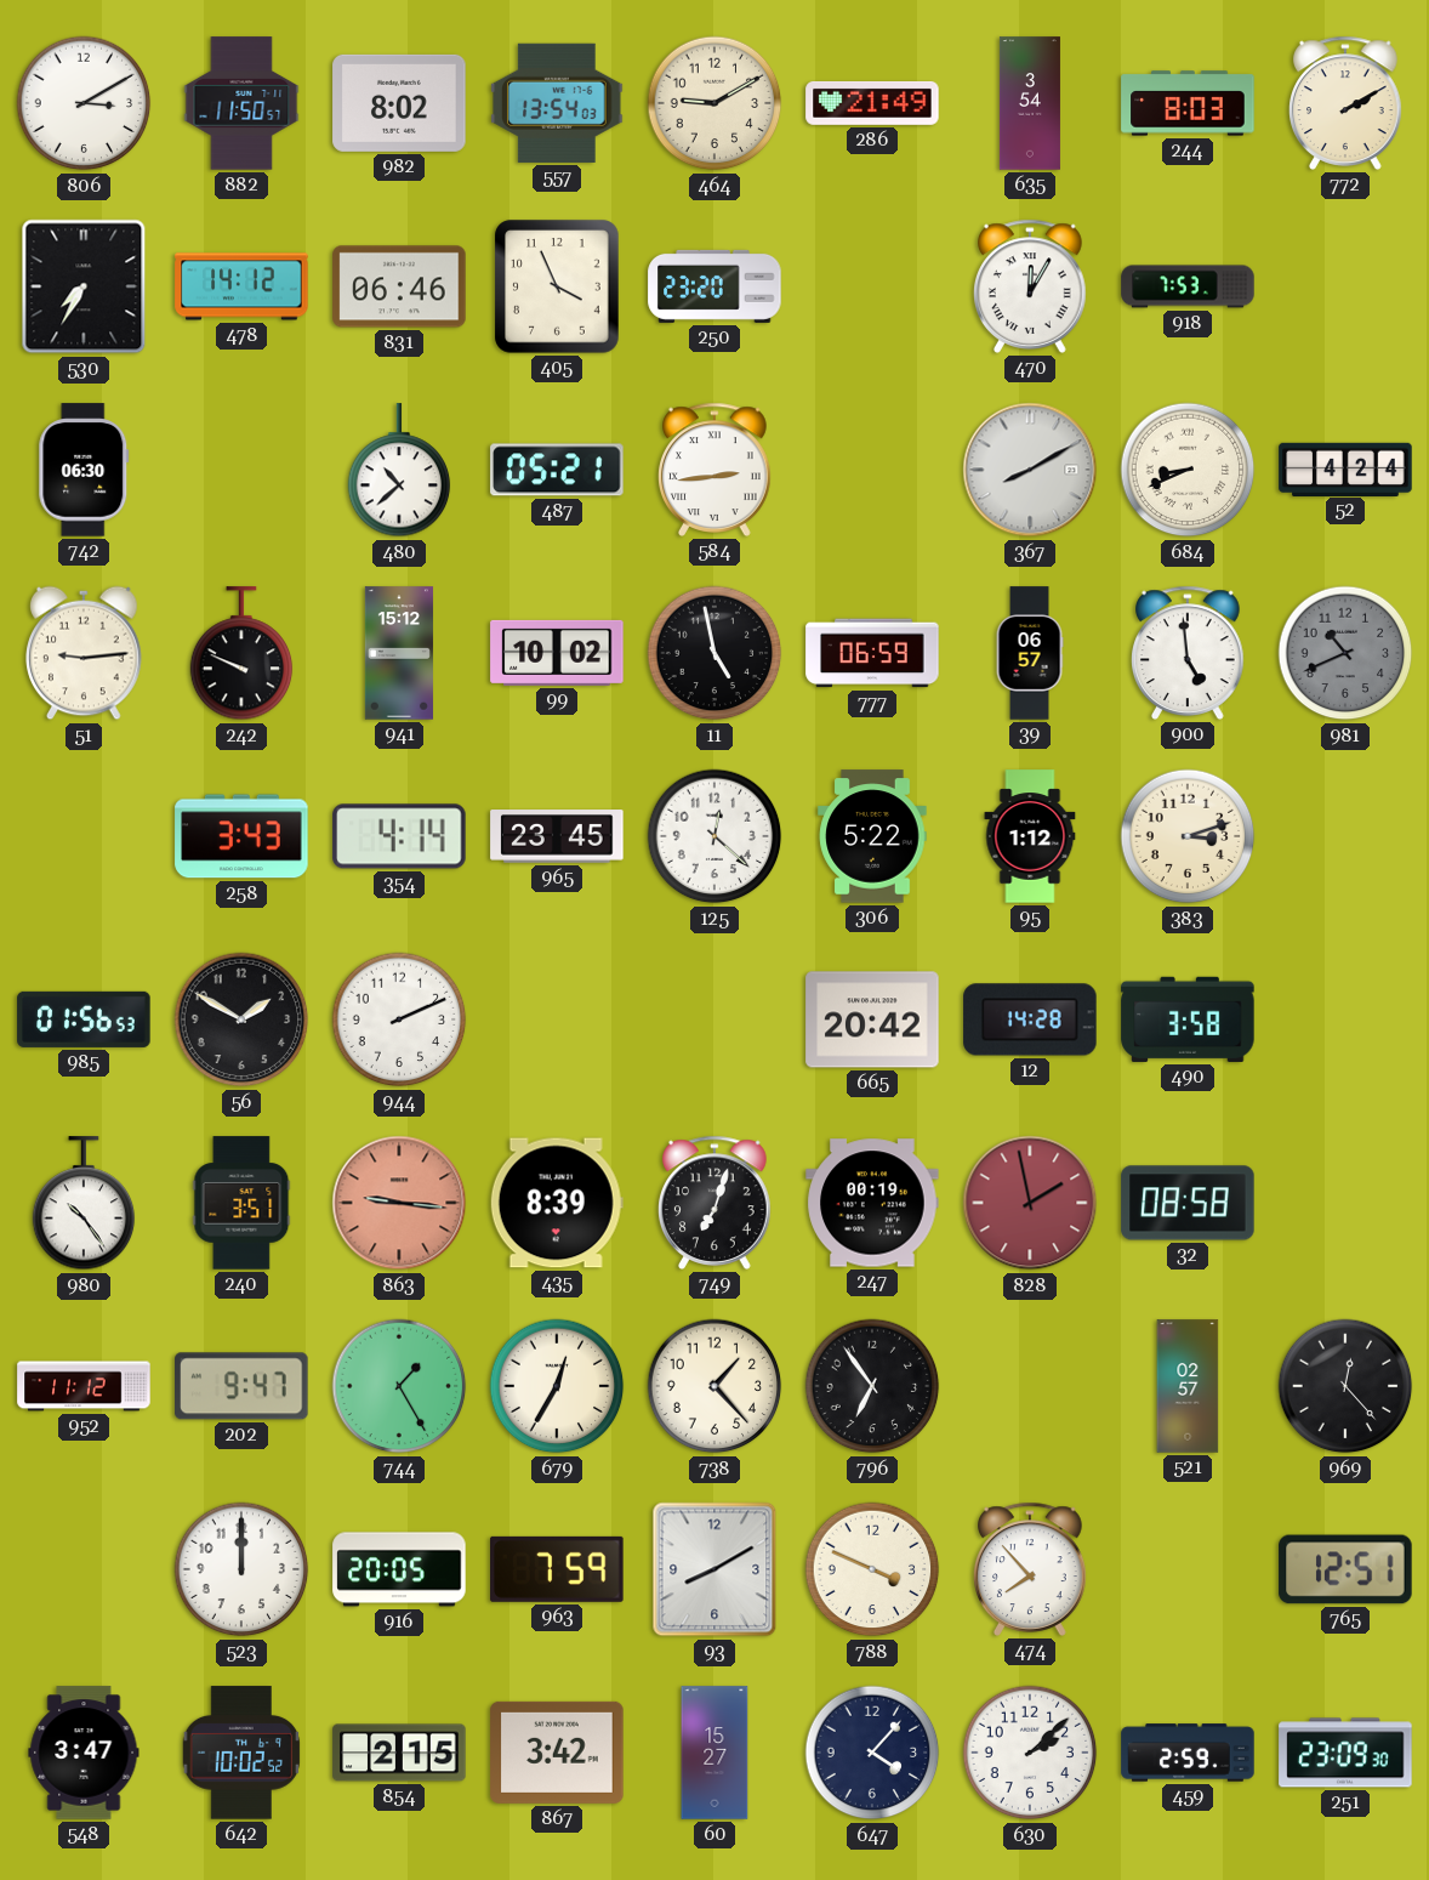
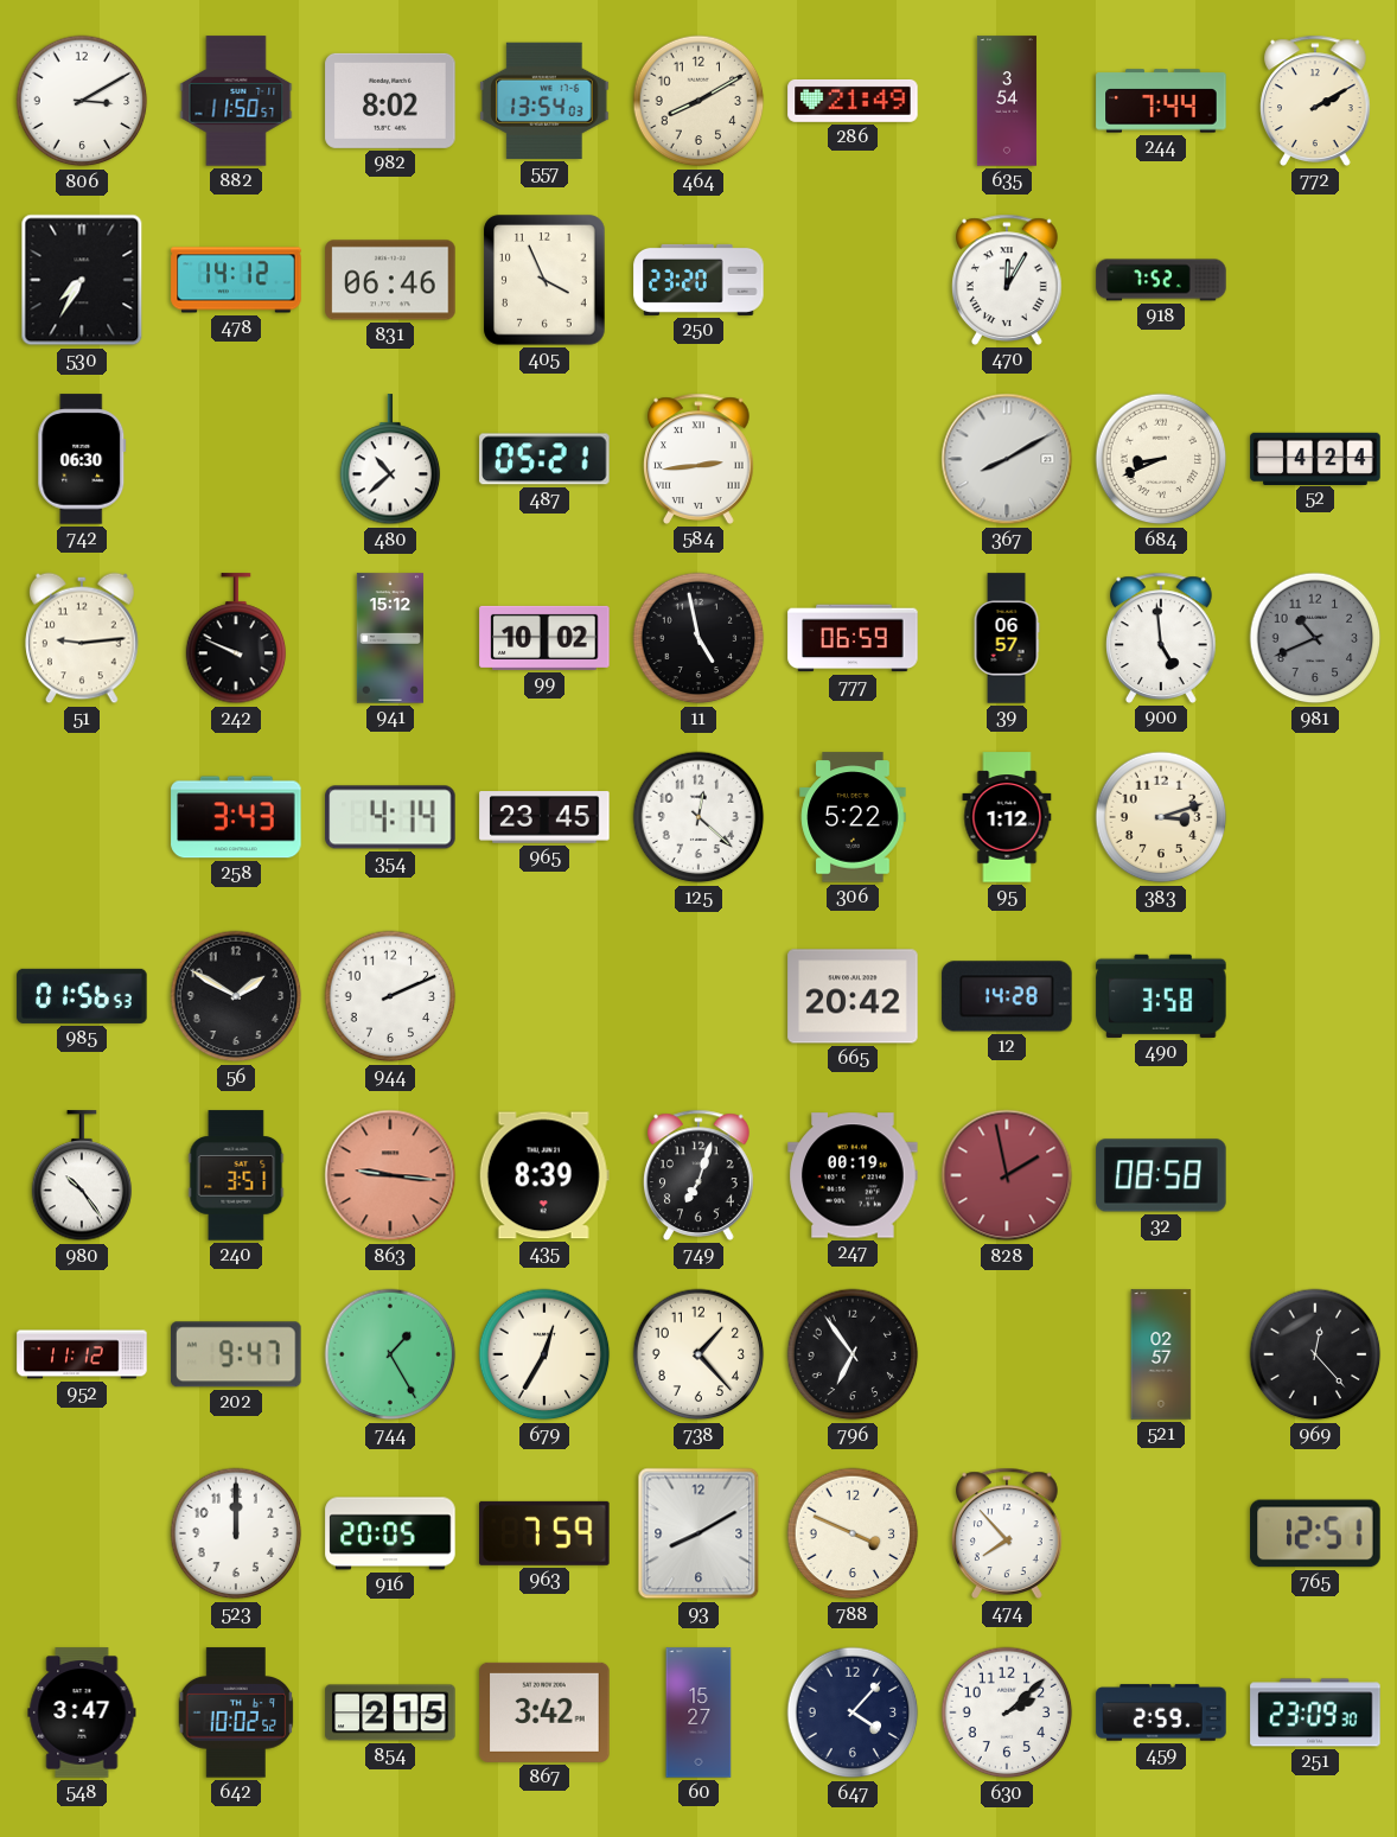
464: 9:10 -> 8:10
244: 8:03 -> 7:44
918: 7:53 -> 7:52
